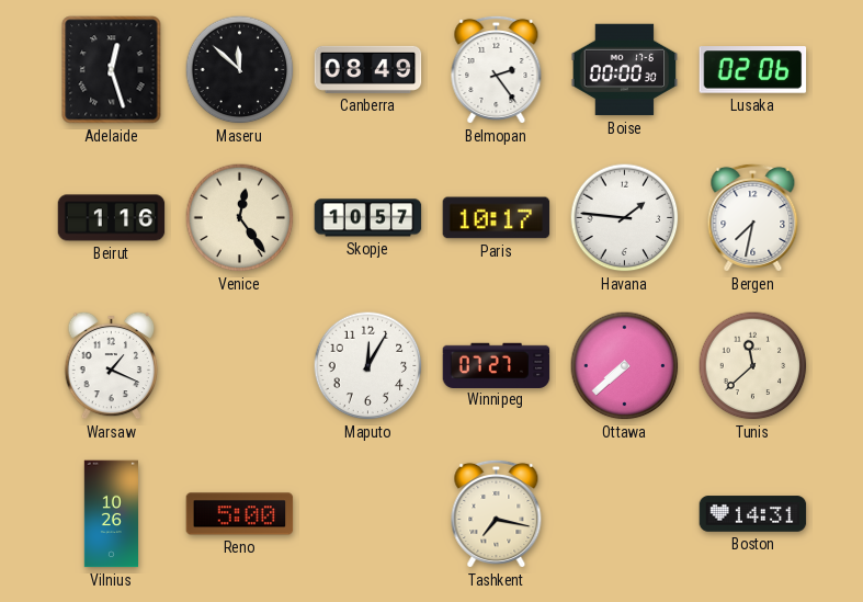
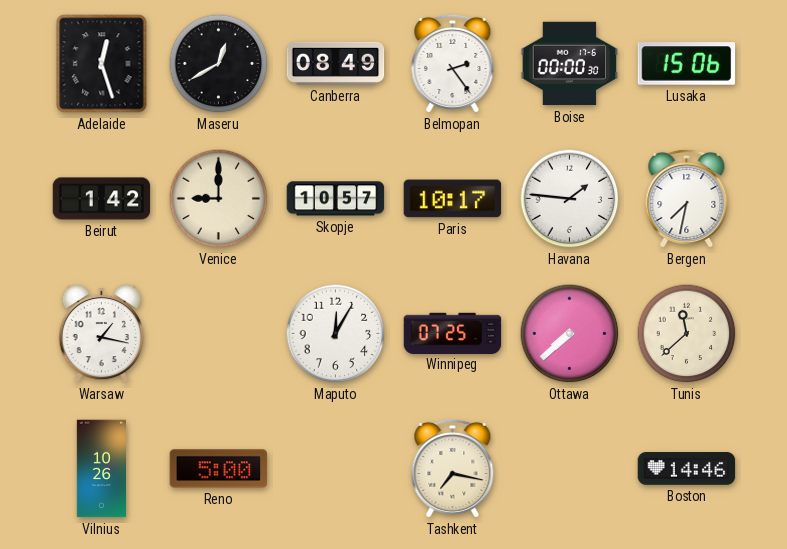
Maseru: 11:52 -> 12:40
Lusaka: 02:06 -> 15:06
Beirut: 1:16 -> 1:42
Venice: 12:24 -> 9:00
Warsaw: 1:19 -> 1:17
Winnipeg: 07:27 -> 07:25
Boston: 14:31 -> 14:46
